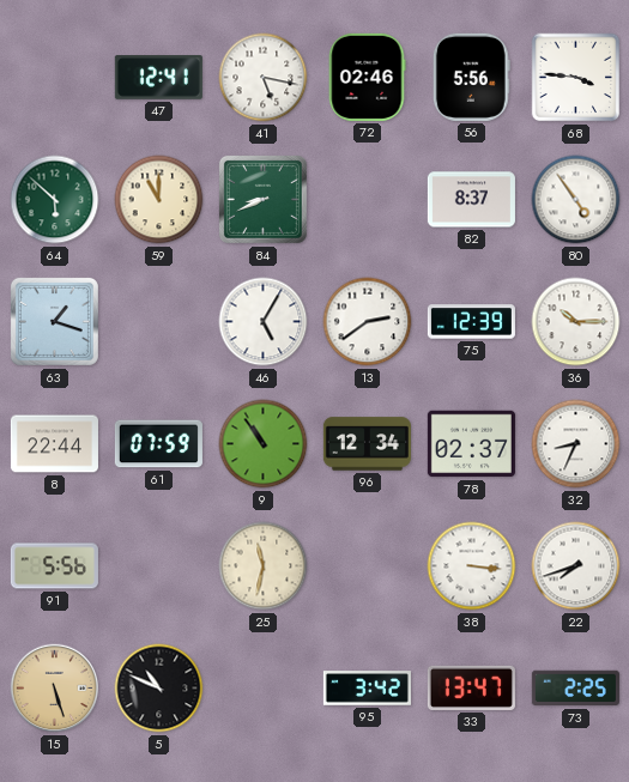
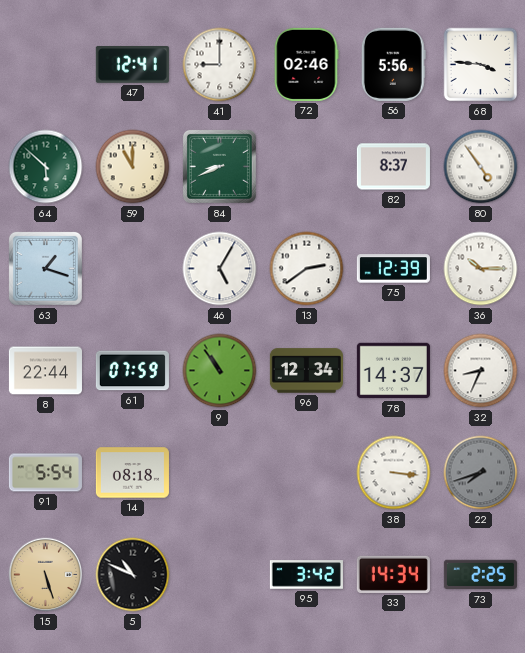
41: 5:17 -> 9:00
78: 02:37 -> 14:37
91: 5:56 -> 5:54
14: none -> 08:18
25: 11:32 -> none
22 dial: white -> grey
33: 13:47 -> 14:34
